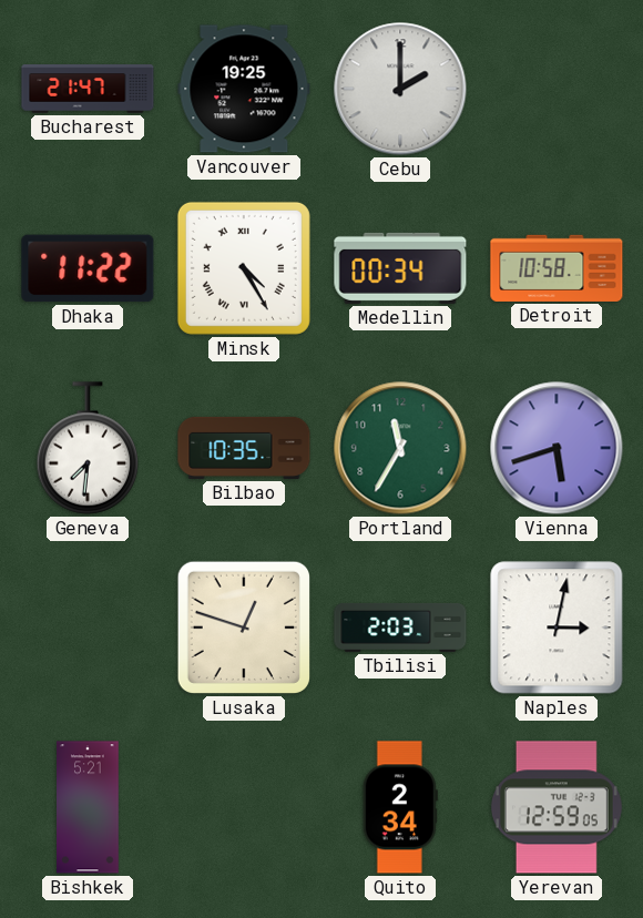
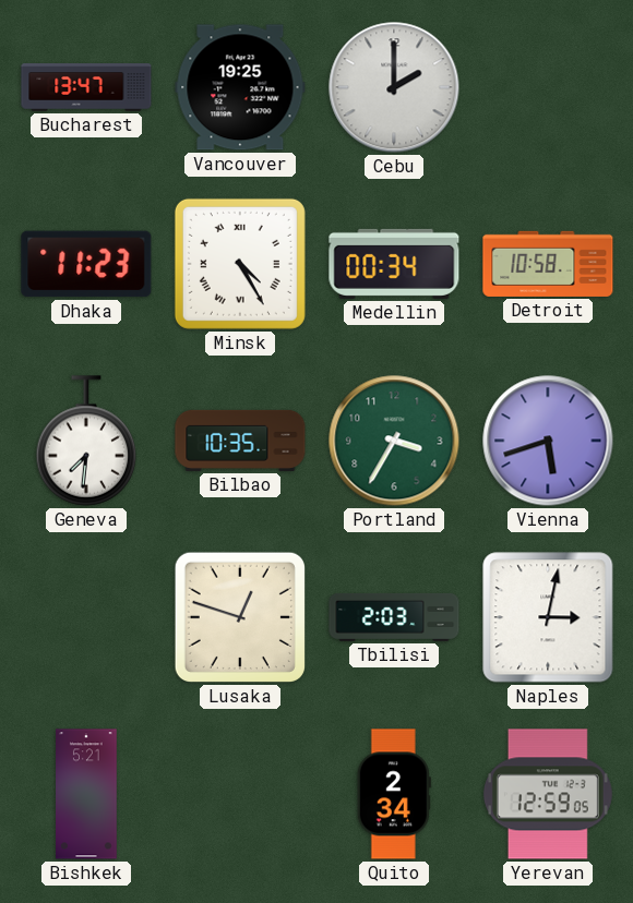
Bucharest: 21:47 -> 13:47
Dhaka: 11:22 -> 11:23
Portland: 11:35 -> 3:35
